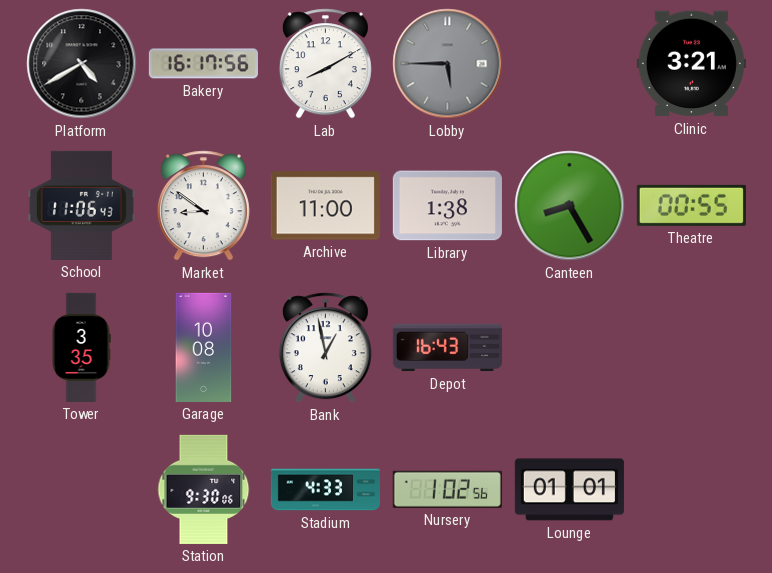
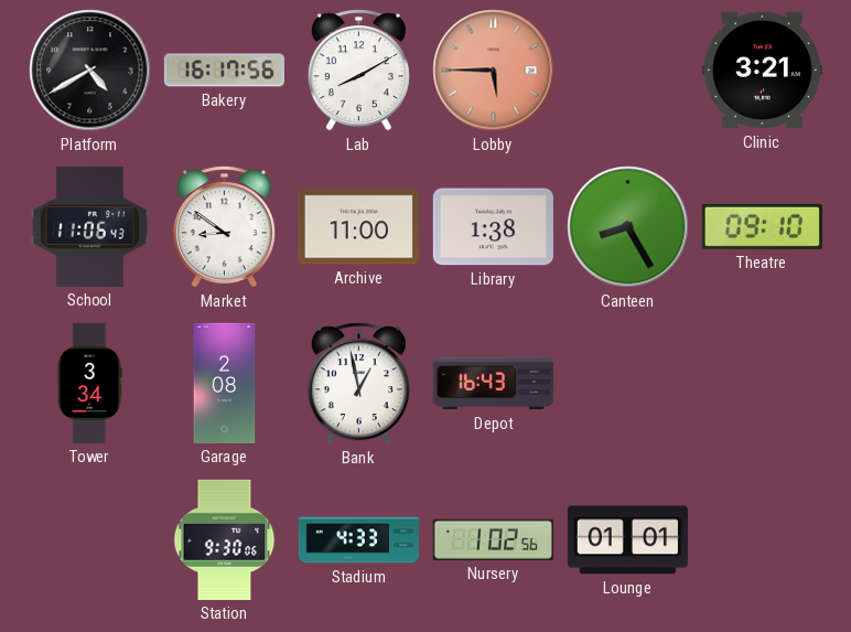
Lobby dial: grey -> salmon
Theatre: 00:55 -> 09:10
Tower: 3:35 -> 3:34
Garage: 10:08 -> 2:08
